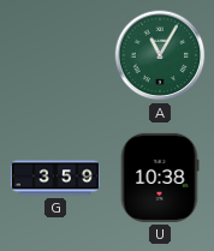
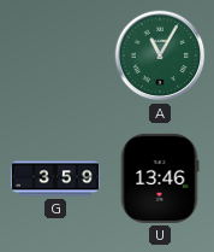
U: 10:38 -> 13:46
